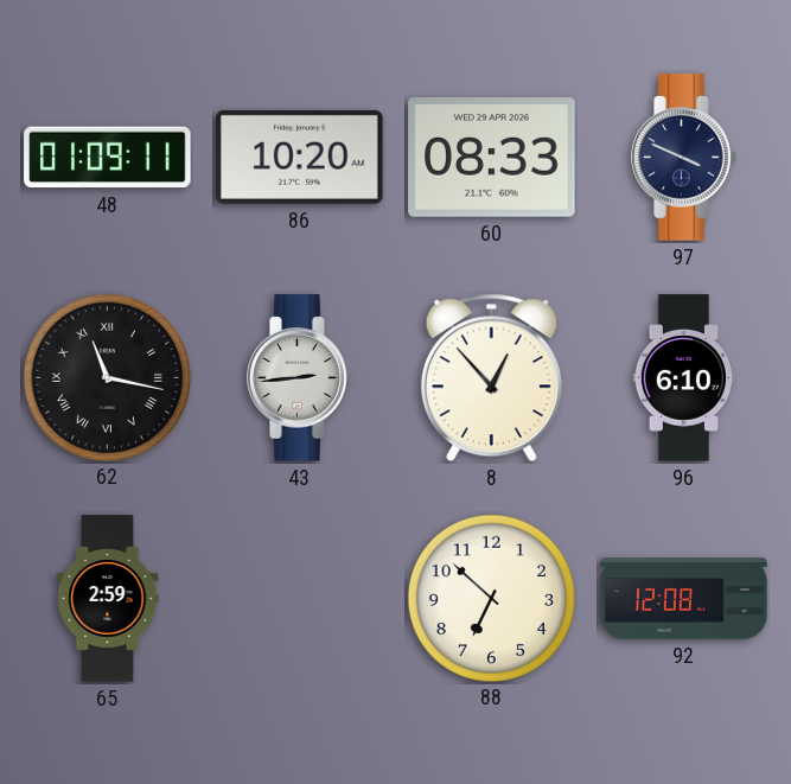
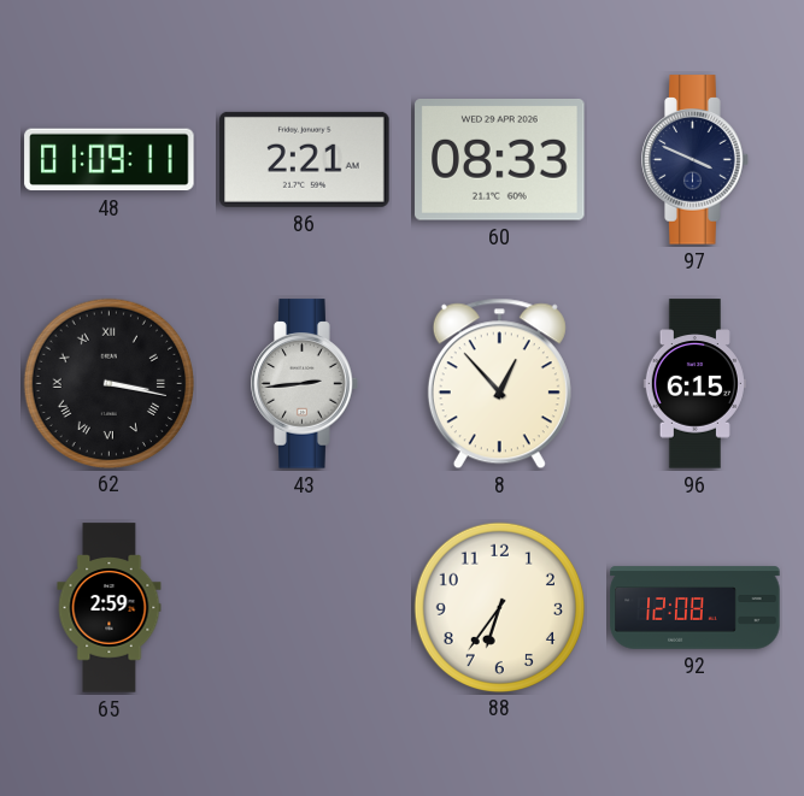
86: 10:20 -> 2:21
62: 11:17 -> 3:17
96: 6:10 -> 6:15
88: 6:52 -> 6:36
